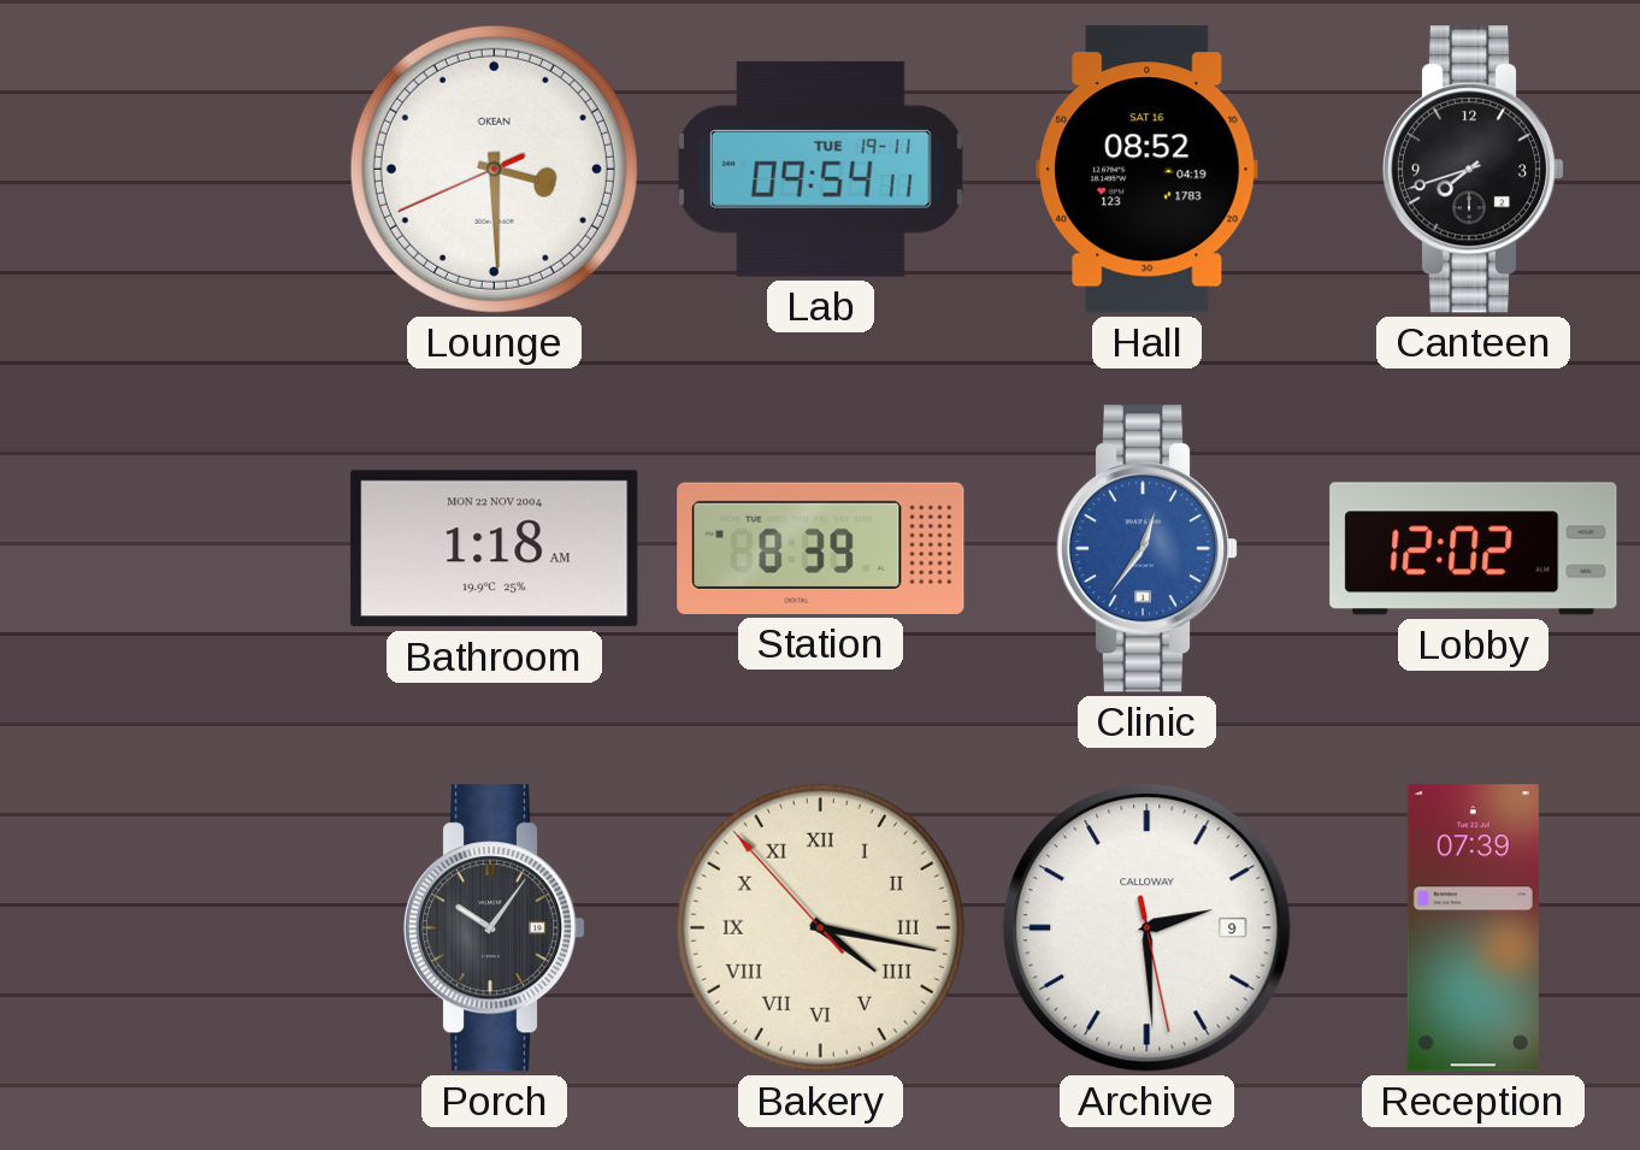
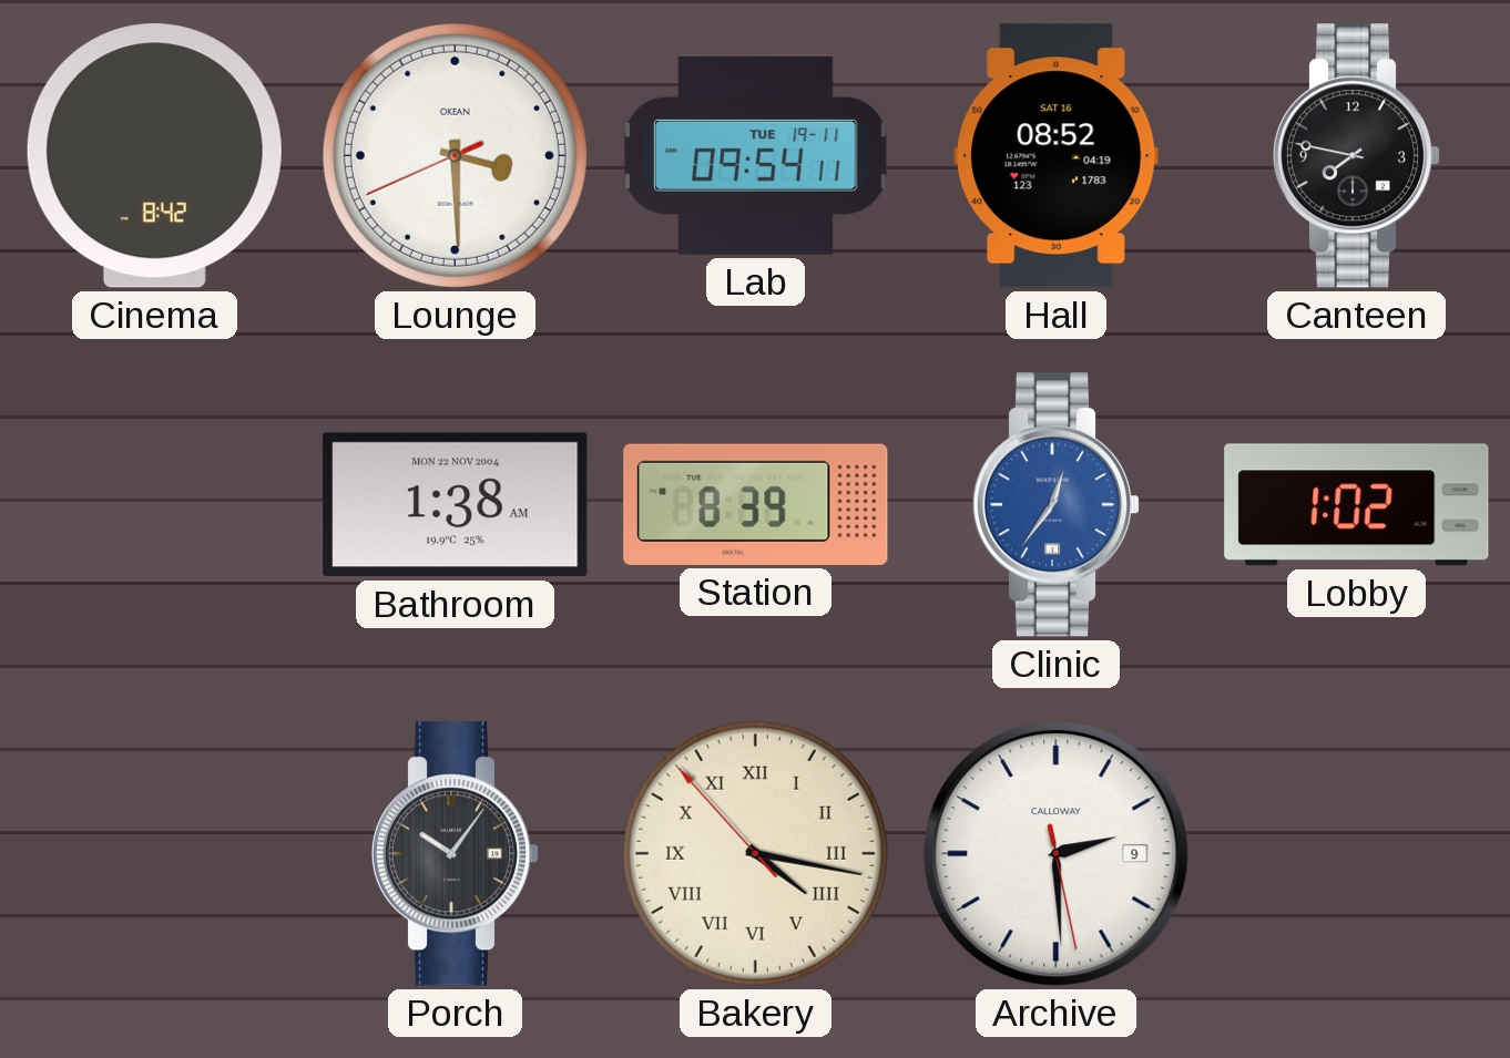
Cinema: none -> 8:42
Canteen: 7:42 -> 7:47
Bathroom: 1:18 -> 1:38
Lobby: 12:02 -> 1:02
Reception: 07:39 -> none
